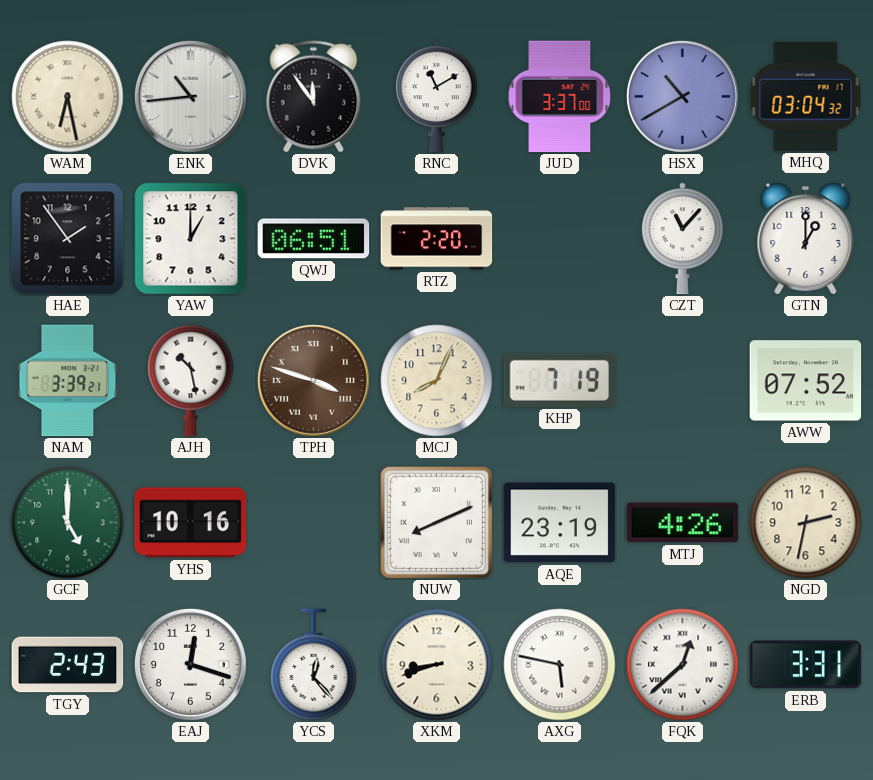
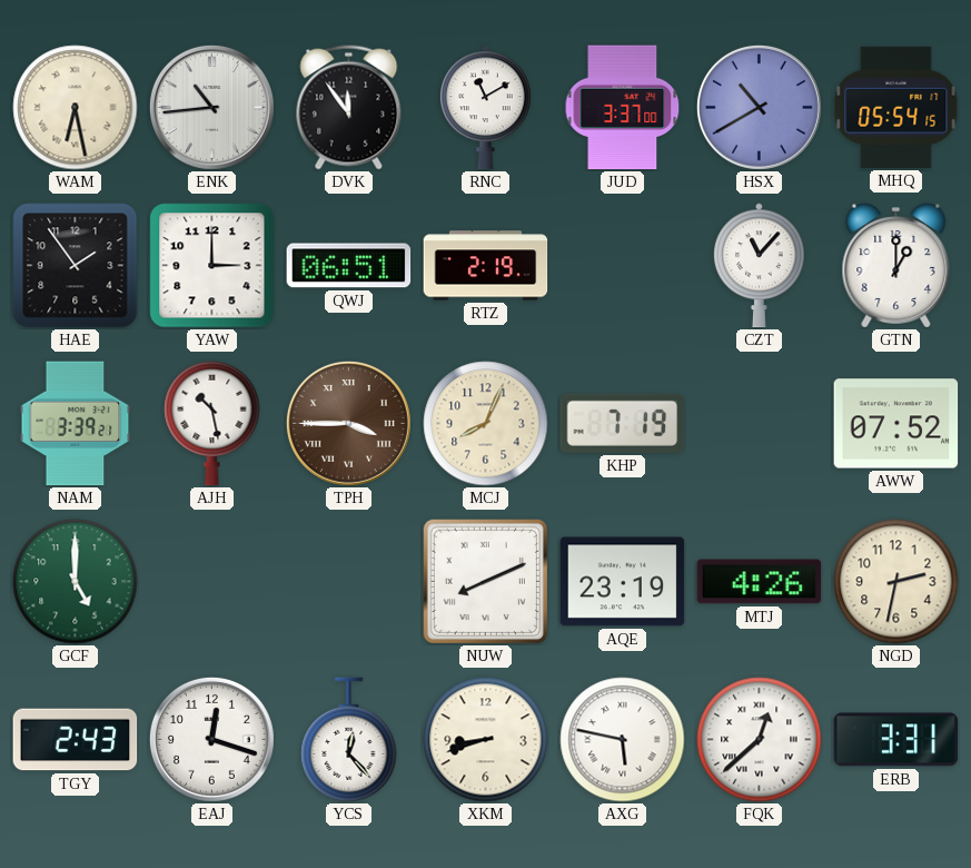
MHQ: 03:04 -> 05:54
YAW: 1:00 -> 3:00
RTZ: 2:20 -> 2:19
TPH: 3:48 -> 3:45
YHS: 10:16 -> none
